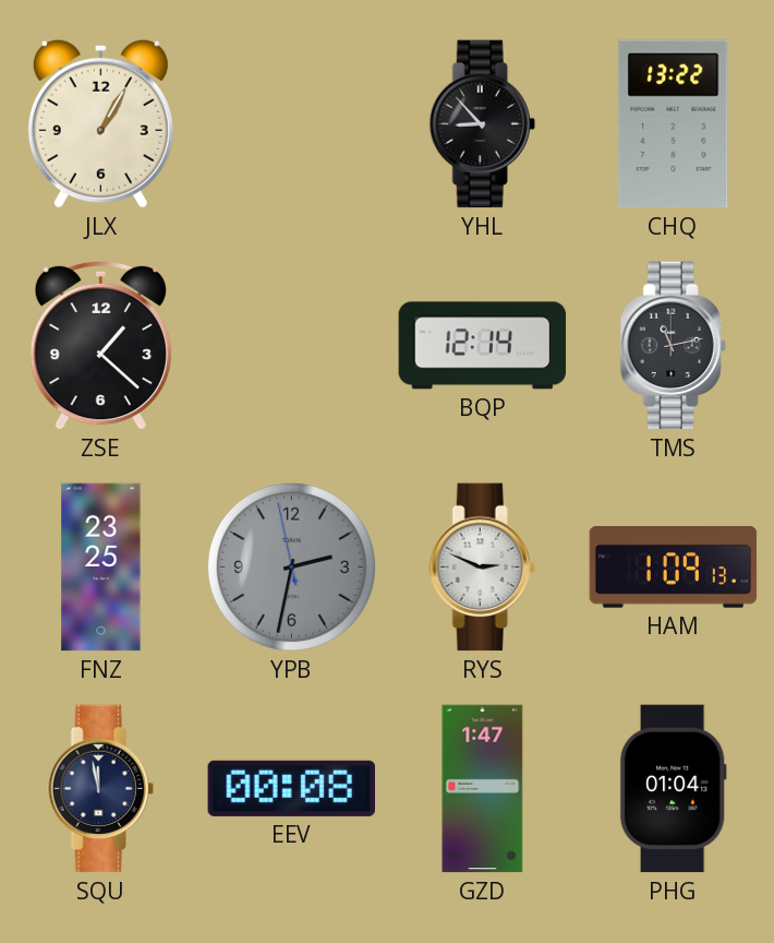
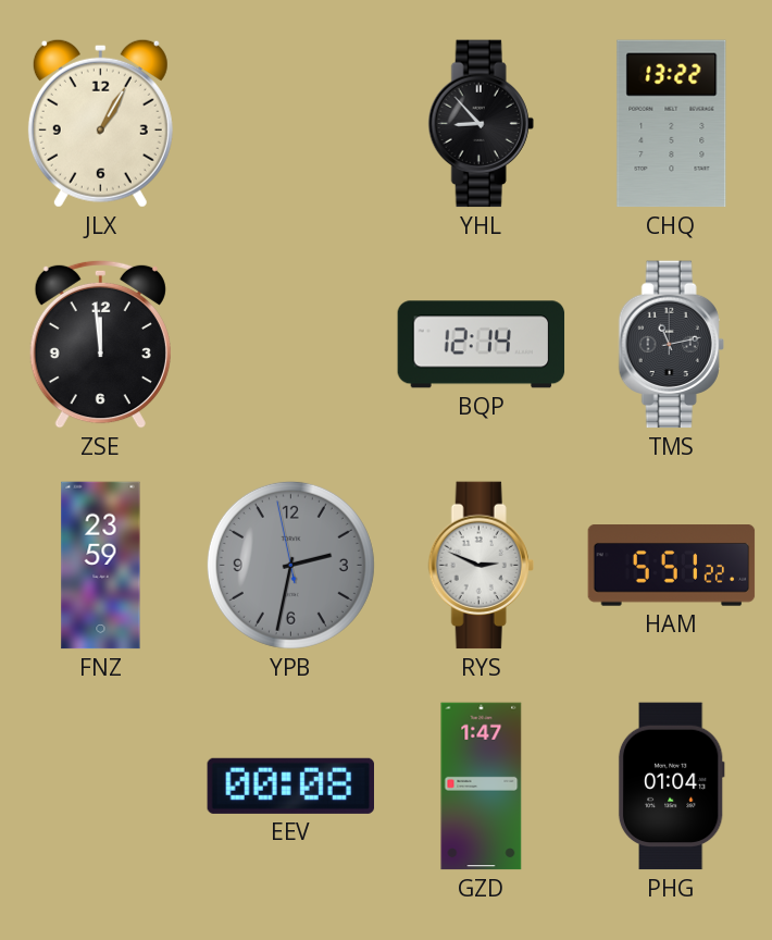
ZSE: 1:22 -> 11:59
FNZ: 23:25 -> 23:59
HAM: 1:09 -> 5:51
SQU: 11:58 -> none
